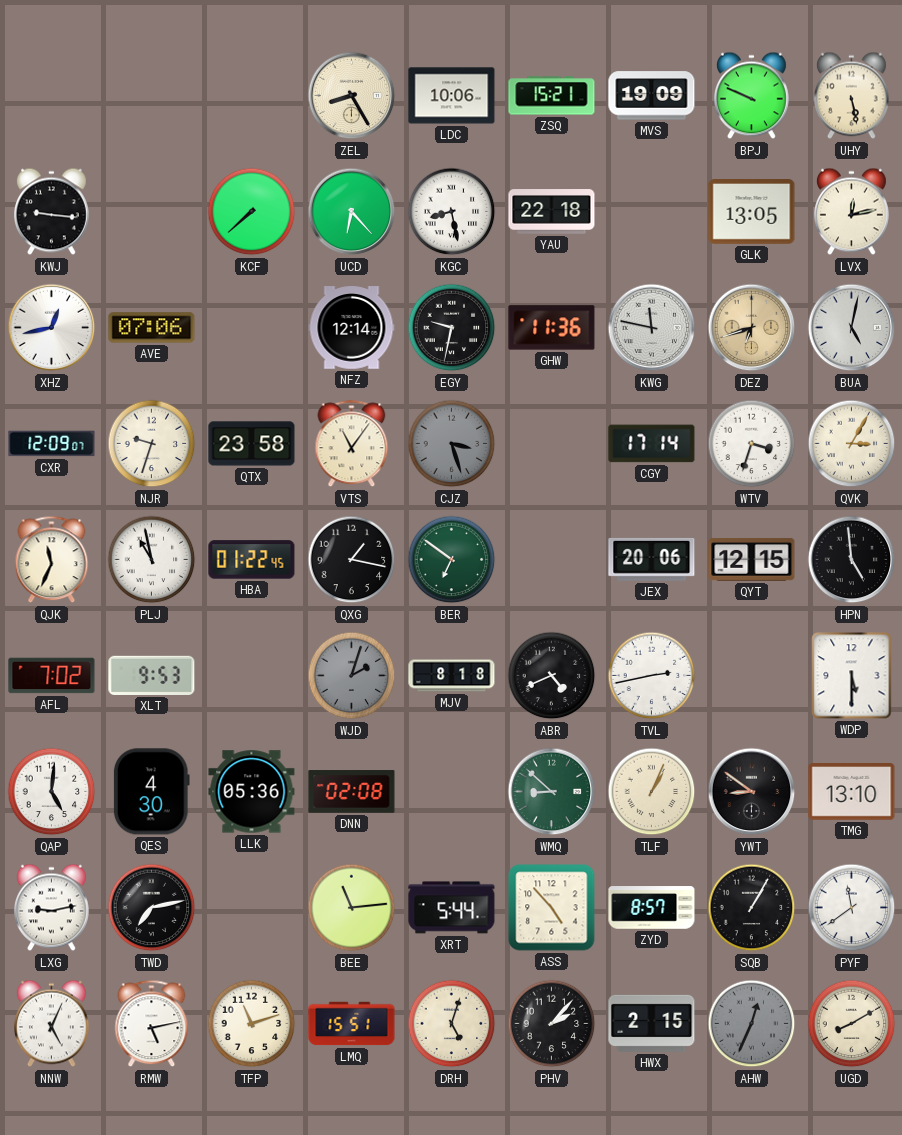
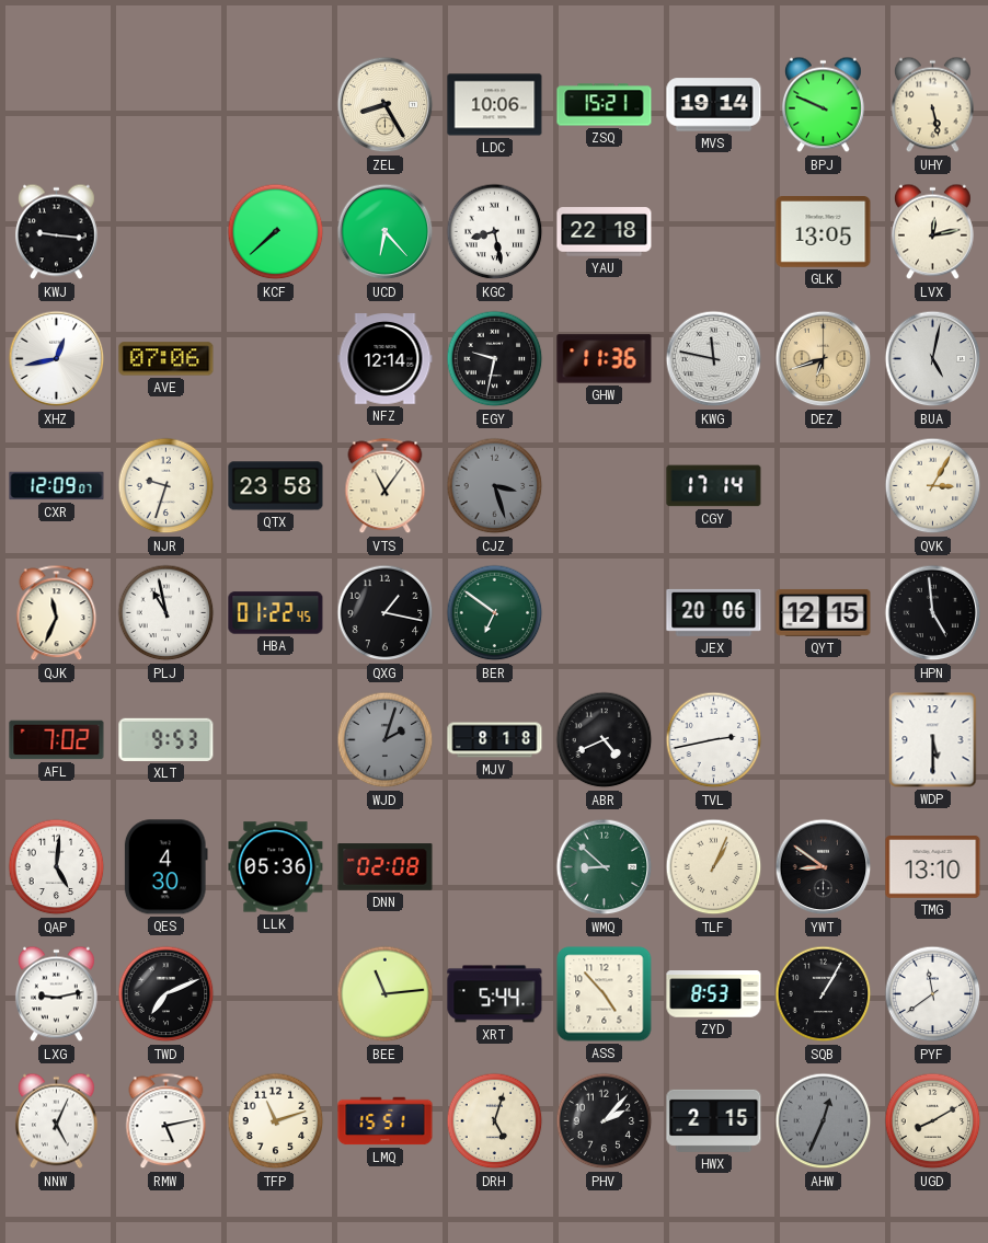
MVS: 19:09 -> 19:14
WTV: 3:33 -> none
TWD: 7:13 -> 7:11
ZYD: 8:57 -> 8:53
